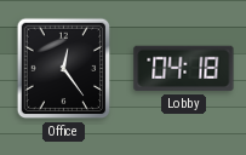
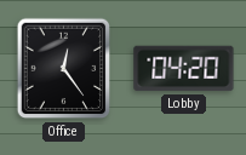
Lobby: 04:18 -> 04:20
